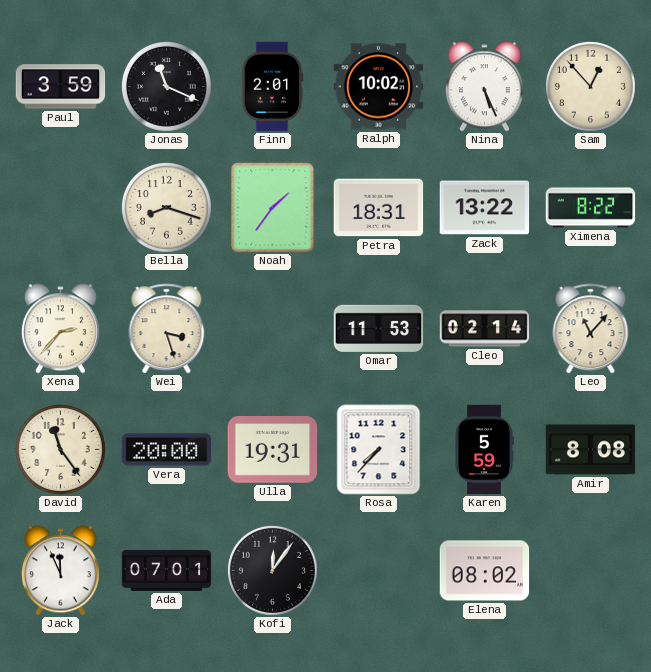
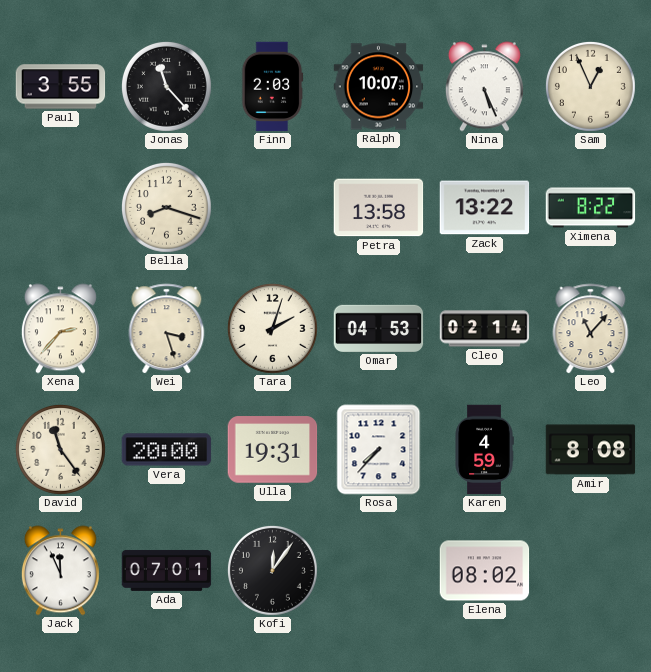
Paul: 3:59 -> 3:55
Jonas: 11:19 -> 11:23
Finn: 2:01 -> 2:03
Ralph: 10:02 -> 10:07
Sam: 12:53 -> 12:56
Noah: 1:36 -> none
Petra: 18:31 -> 13:58
Tara: none -> 2:03
Omar: 11:53 -> 04:53
Karen: 5:59 -> 4:59
